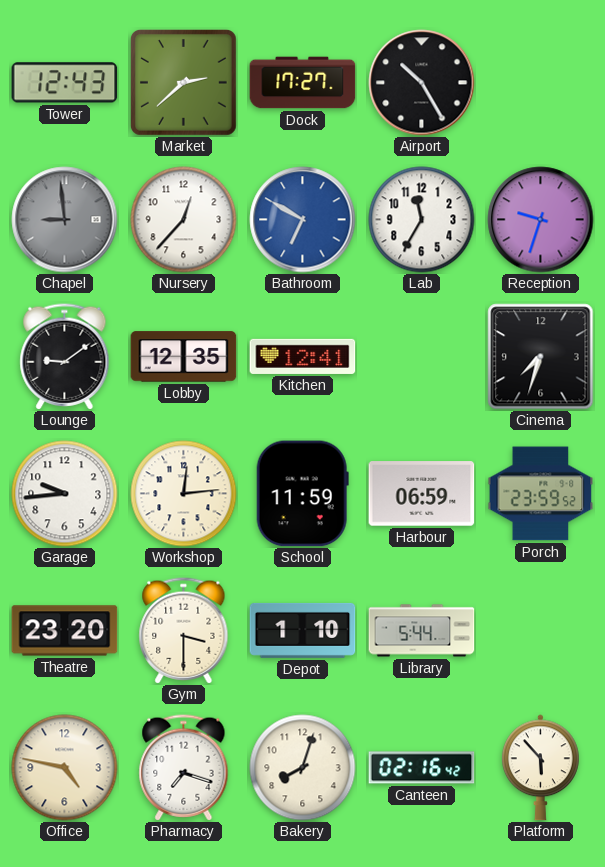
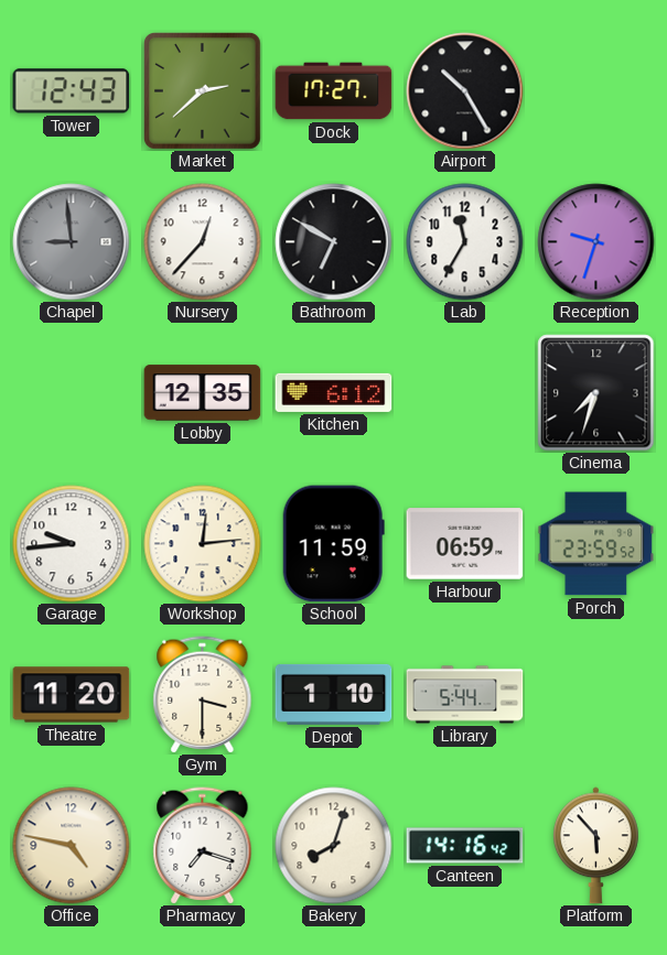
Bathroom dial: blue -> black
Lounge: 9:09 -> none
Kitchen: 12:41 -> 6:12
Theatre: 23:20 -> 11:20
Canteen: 02:16 -> 14:16
